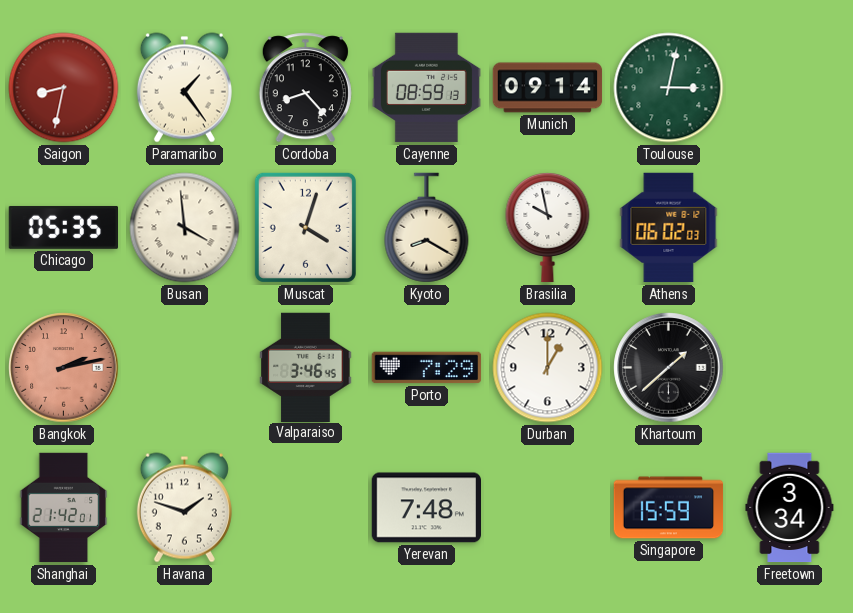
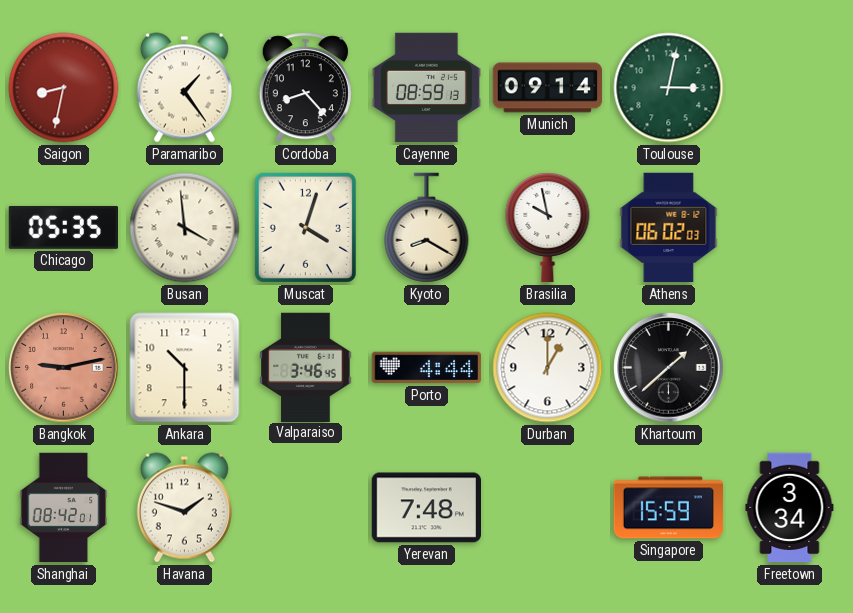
Bangkok: 2:13 -> 9:13
Ankara: none -> 10:30
Porto: 7:29 -> 4:44
Shanghai: 21:42 -> 08:42
